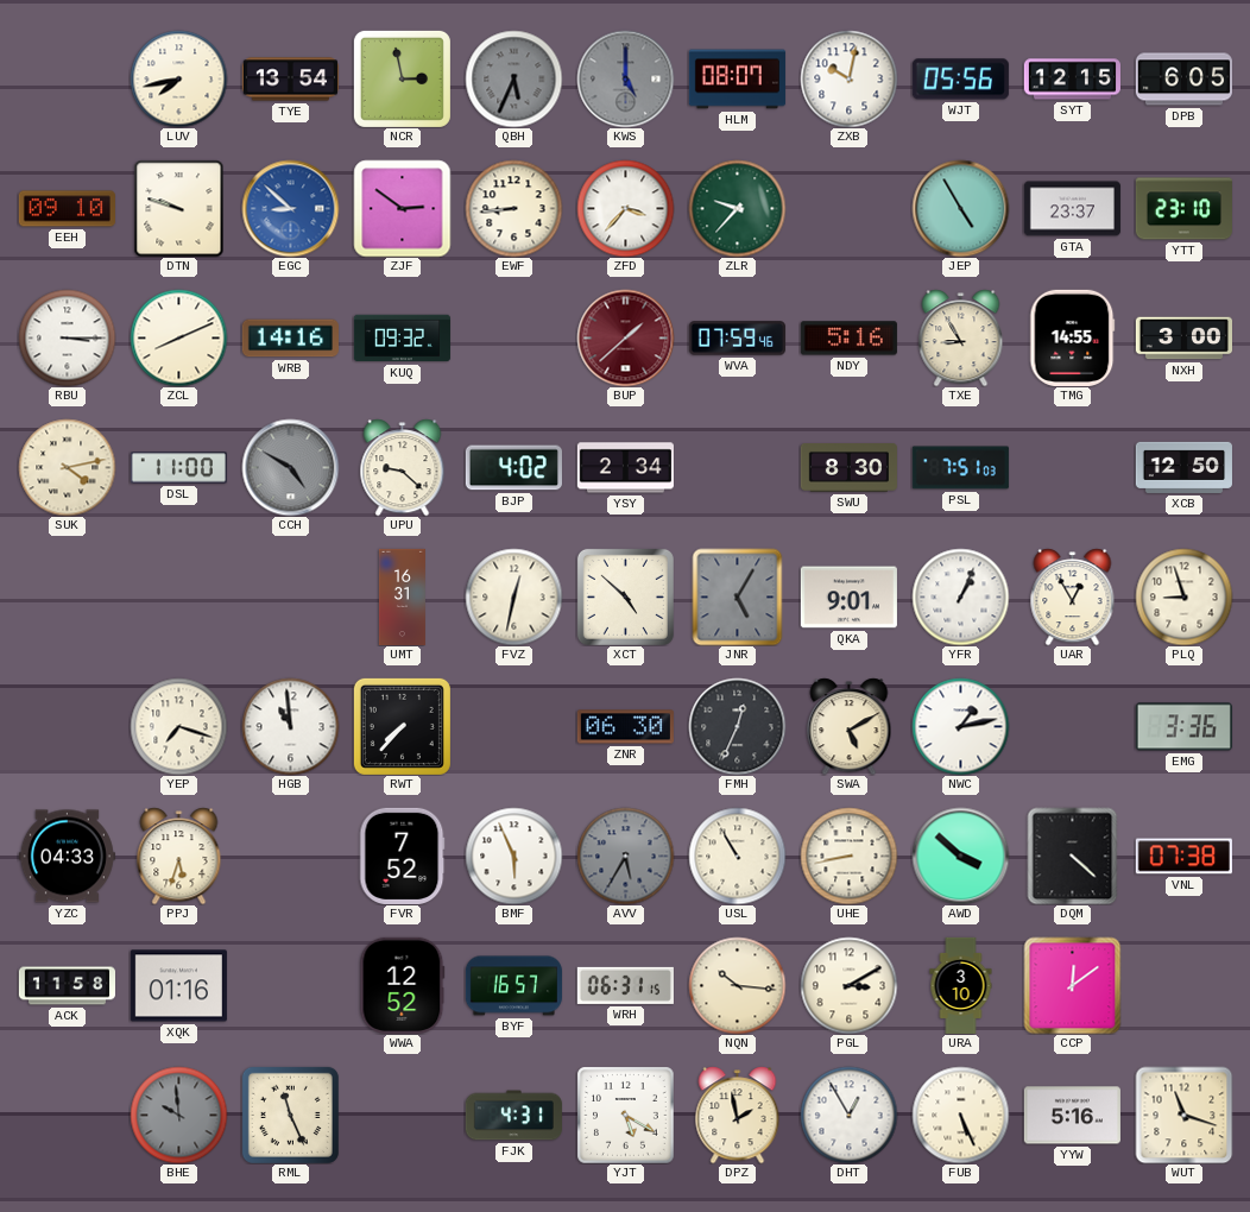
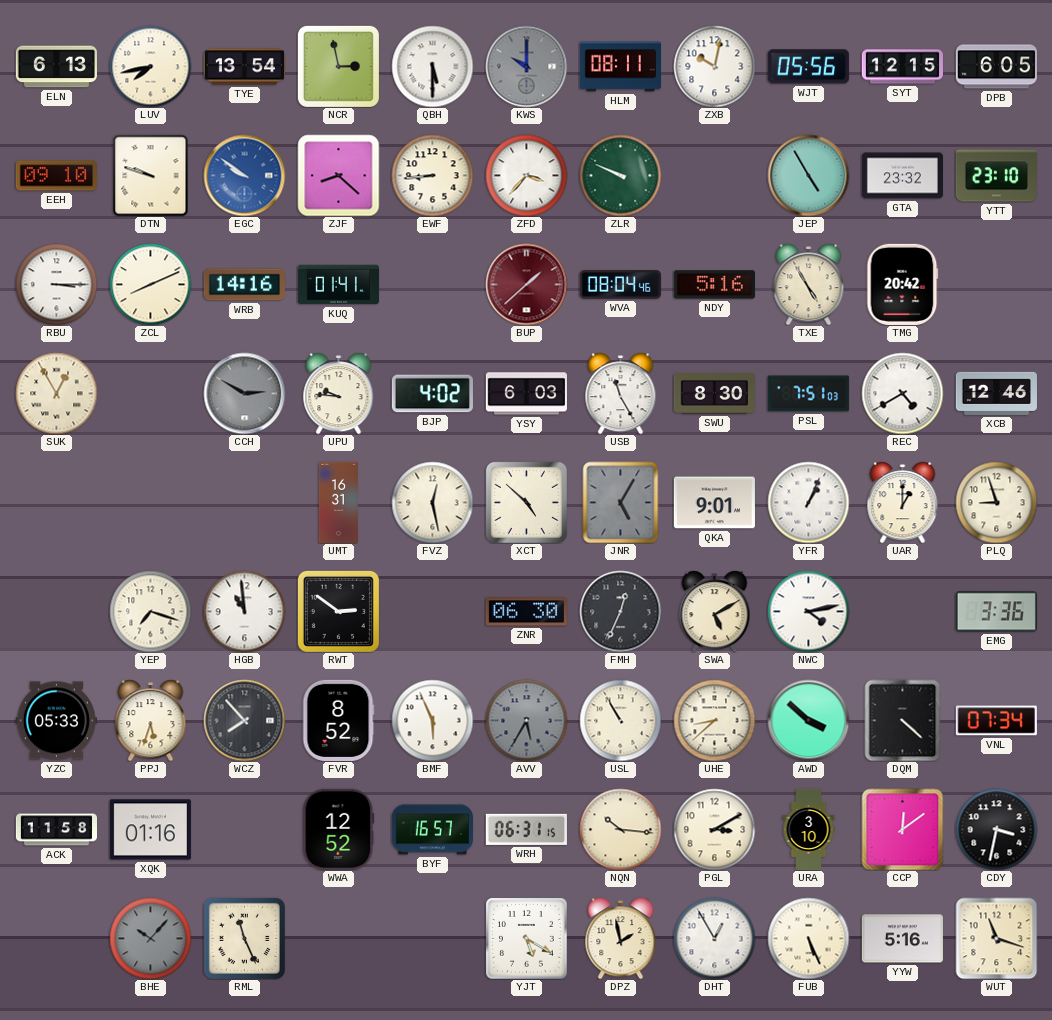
ELN: none -> 6:13
QBH: 5:34 -> 5:30
QBH dial: grey -> white
KWS: 5:00 -> 10:00
HLM: 08:07 -> 08:11
EGC: 8:52 -> 9:51
ZJF: 2:51 -> 8:22
ZLR: 9:37 -> 9:49
GTA: 23:37 -> 23:32
KUQ: 09:32 -> 01:41
WVA: 07:59 -> 08:04
TXE: 8:55 -> 4:55
TMG: 14:55 -> 20:42
NXH: 3:00 -> none
SUK: 4:13 -> 12:55
DSL: 11:00 -> none
CCH: 4:50 -> 2:50
UPU: 9:22 -> 9:46
YSY: 2:34 -> 6:03
USB: none -> 11:25
REC: none -> 4:40
XCB: 12:50 -> 12:46
FVZ: 12:32 -> 12:28
UAR: 12:55 -> 1:00
RWT: 7:37 -> 2:51
NWC: 1:13 -> 4:13
YZC: 04:33 -> 05:33
WCZ: none -> 7:53
FVR: 7:52 -> 8:52
UHE: 8:43 -> 8:38
VNL: 07:38 -> 07:34
CDY: none -> 3:32
BHE: 9:59 -> 10:07
FJK: 4:31 -> none
